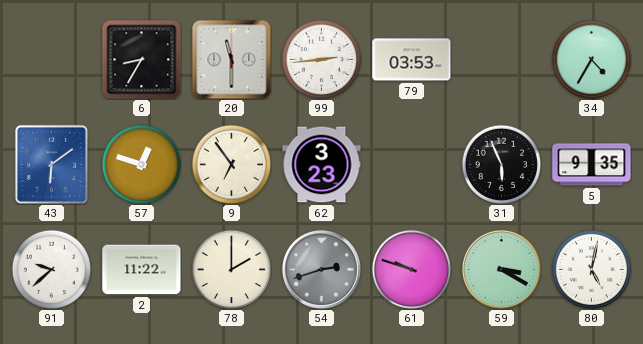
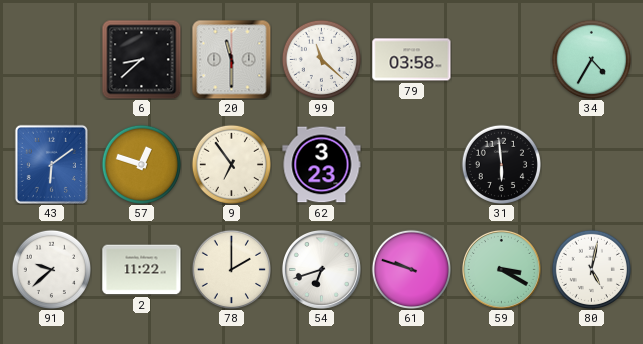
6: 8:35 -> 8:38
99: 2:44 -> 11:22
79: 03:53 -> 03:58
31: 5:56 -> 5:59
5: 9:35 -> none
54: 2:42 -> 6:42
54 dial: grey -> white
